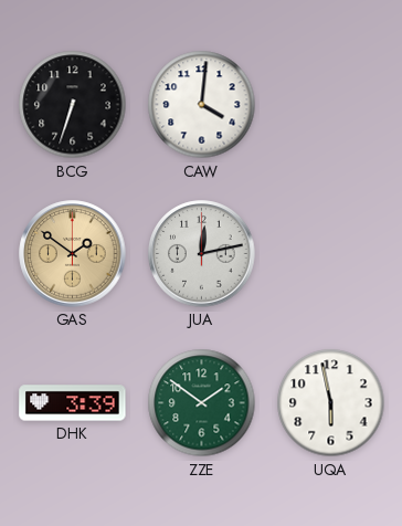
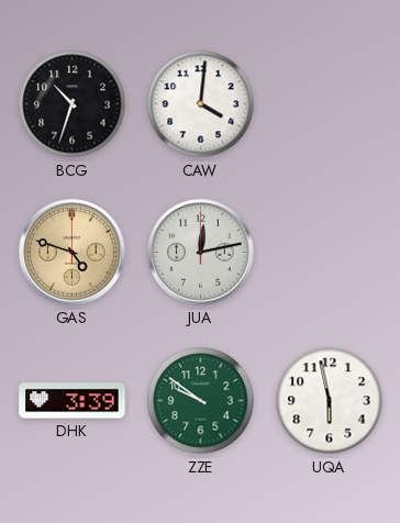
BCG: 6:33 -> 10:33
GAS: 1:51 -> 4:48
ZZE: 1:51 -> 9:51
